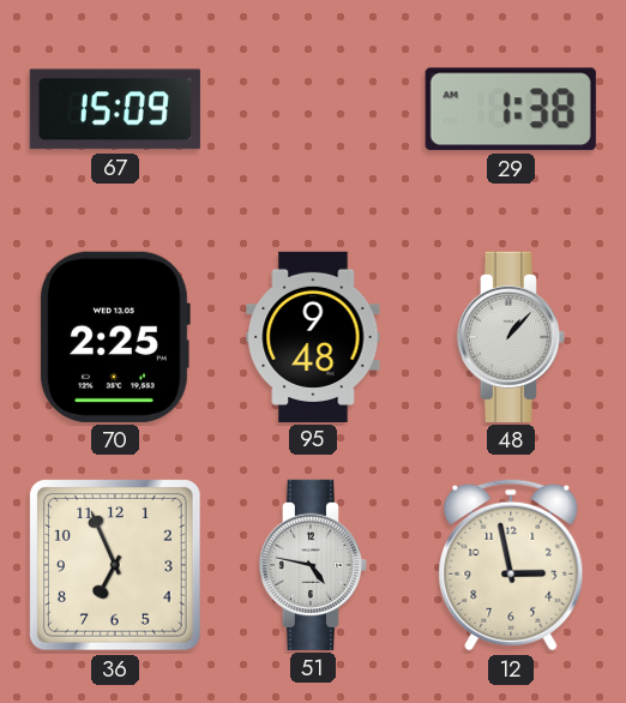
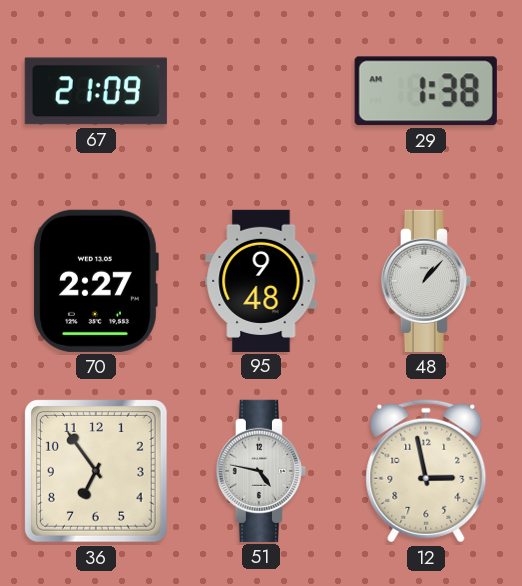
67: 15:09 -> 21:09
70: 2:25 -> 2:27
36: 6:56 -> 6:54
